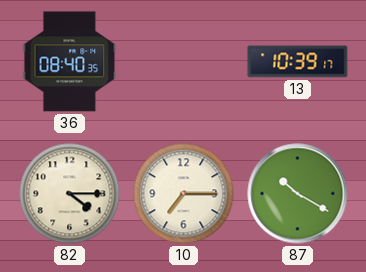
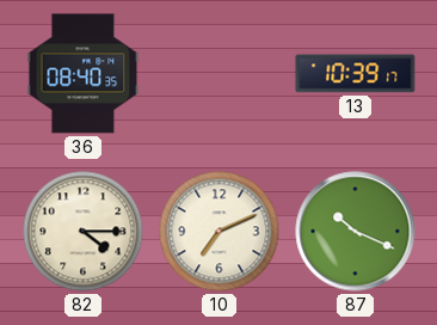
10: 7:15 -> 7:11
87: 10:20 -> 10:19
